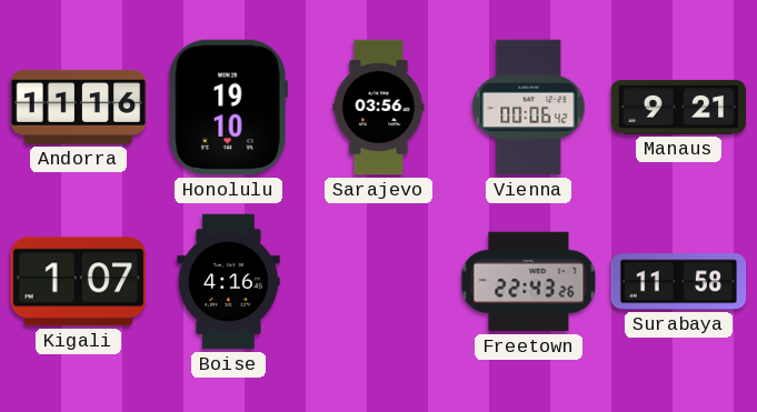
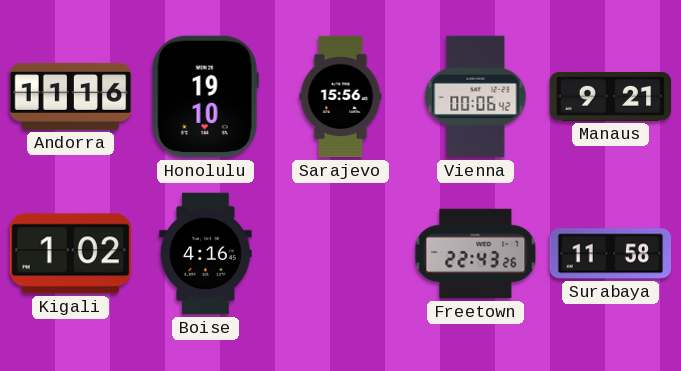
Sarajevo: 03:56 -> 15:56
Kigali: 1:07 -> 1:02
